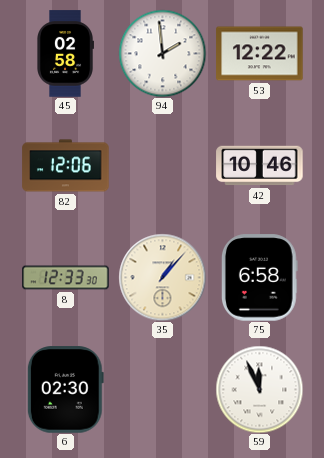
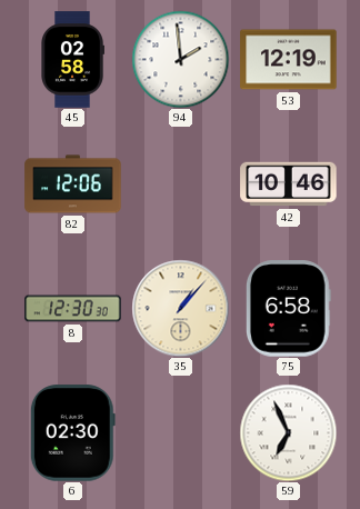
53: 12:22 -> 12:19
8: 12:33 -> 12:30
59: 11:56 -> 6:56
